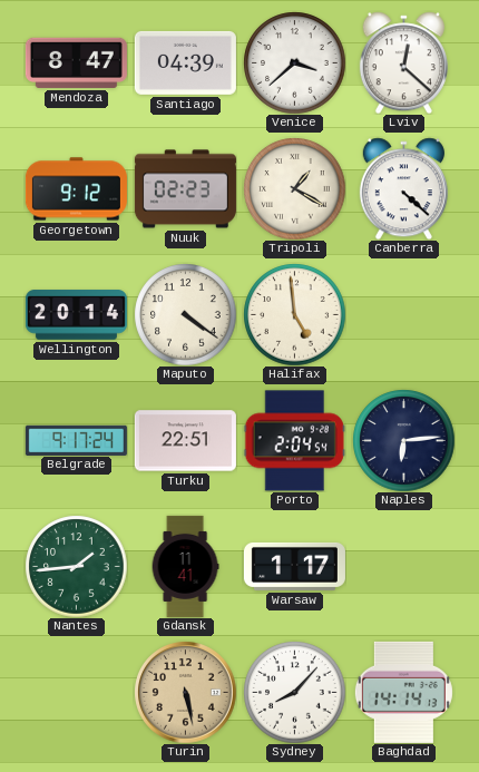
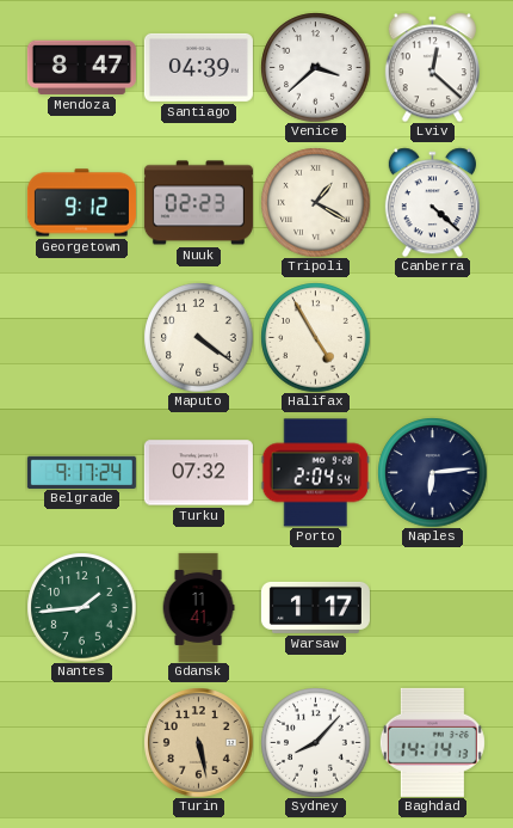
Wellington: 20:14 -> none
Halifax: 4:59 -> 4:55
Turku: 22:51 -> 07:32
